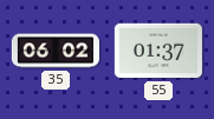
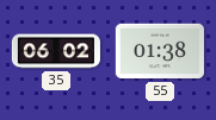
55: 01:37 -> 01:38
